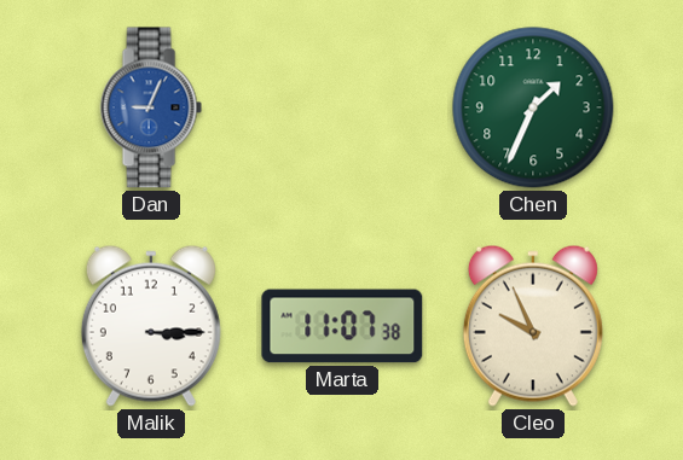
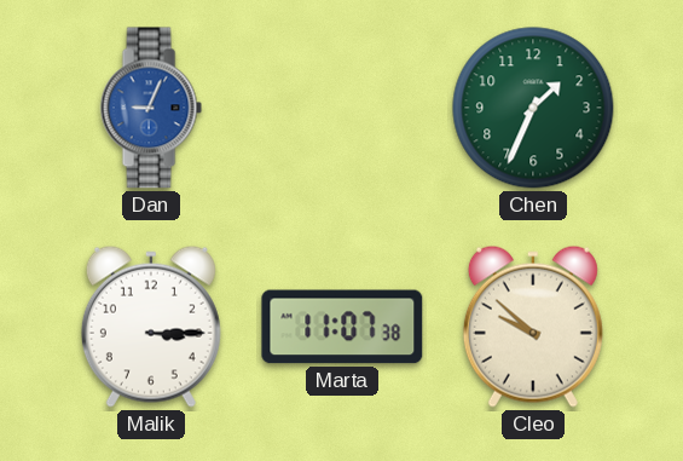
Cleo: 9:56 -> 9:52
